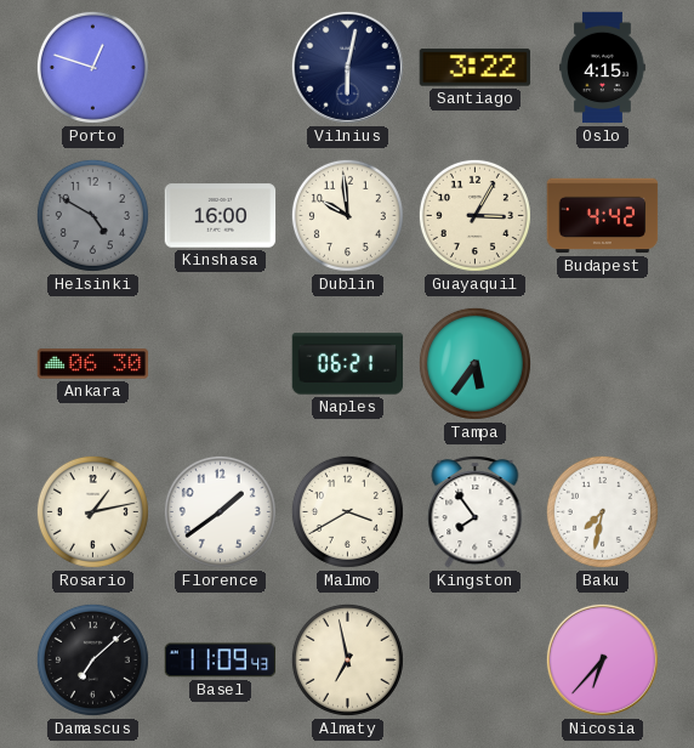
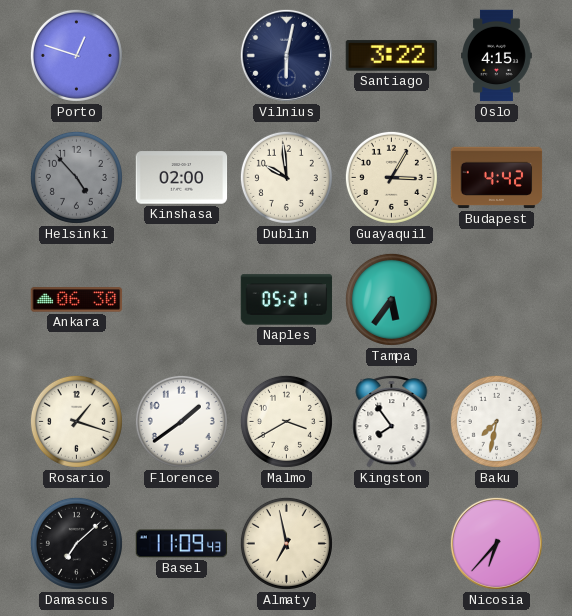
Helsinki: 4:50 -> 4:53
Kinshasa: 16:00 -> 02:00
Naples: 06:21 -> 05:21
Rosario: 1:13 -> 1:18
